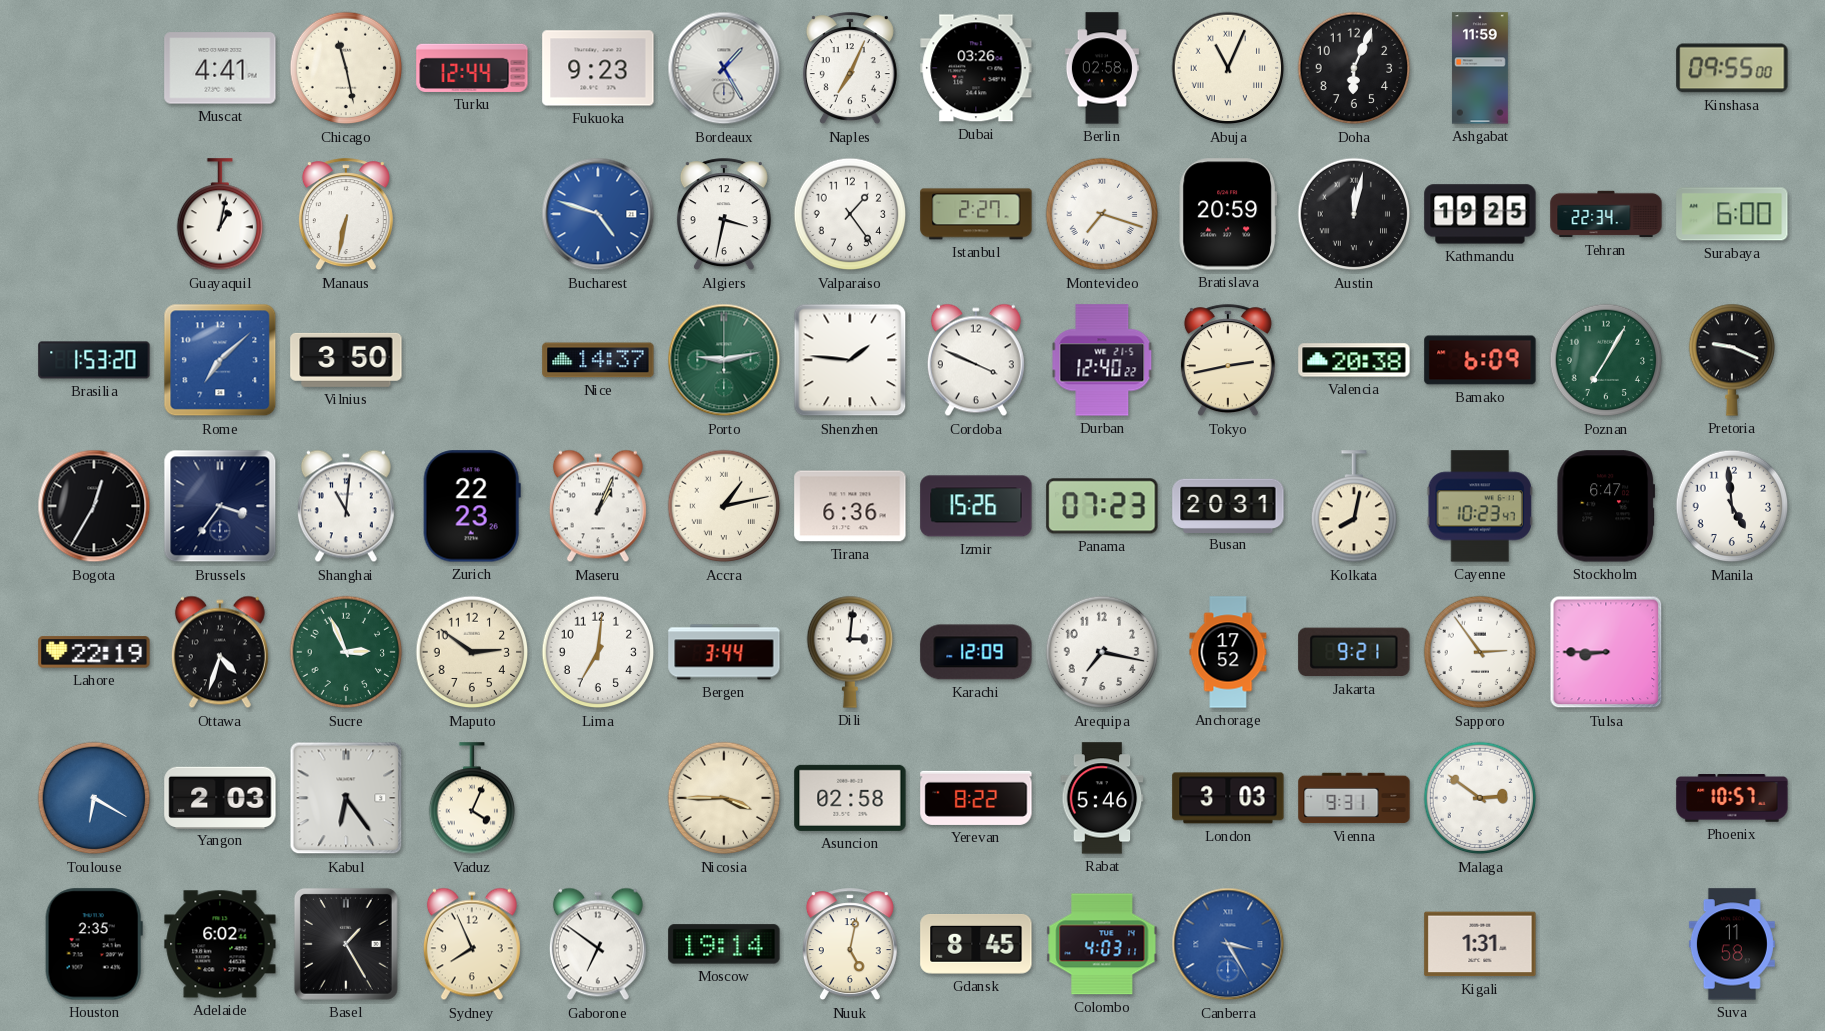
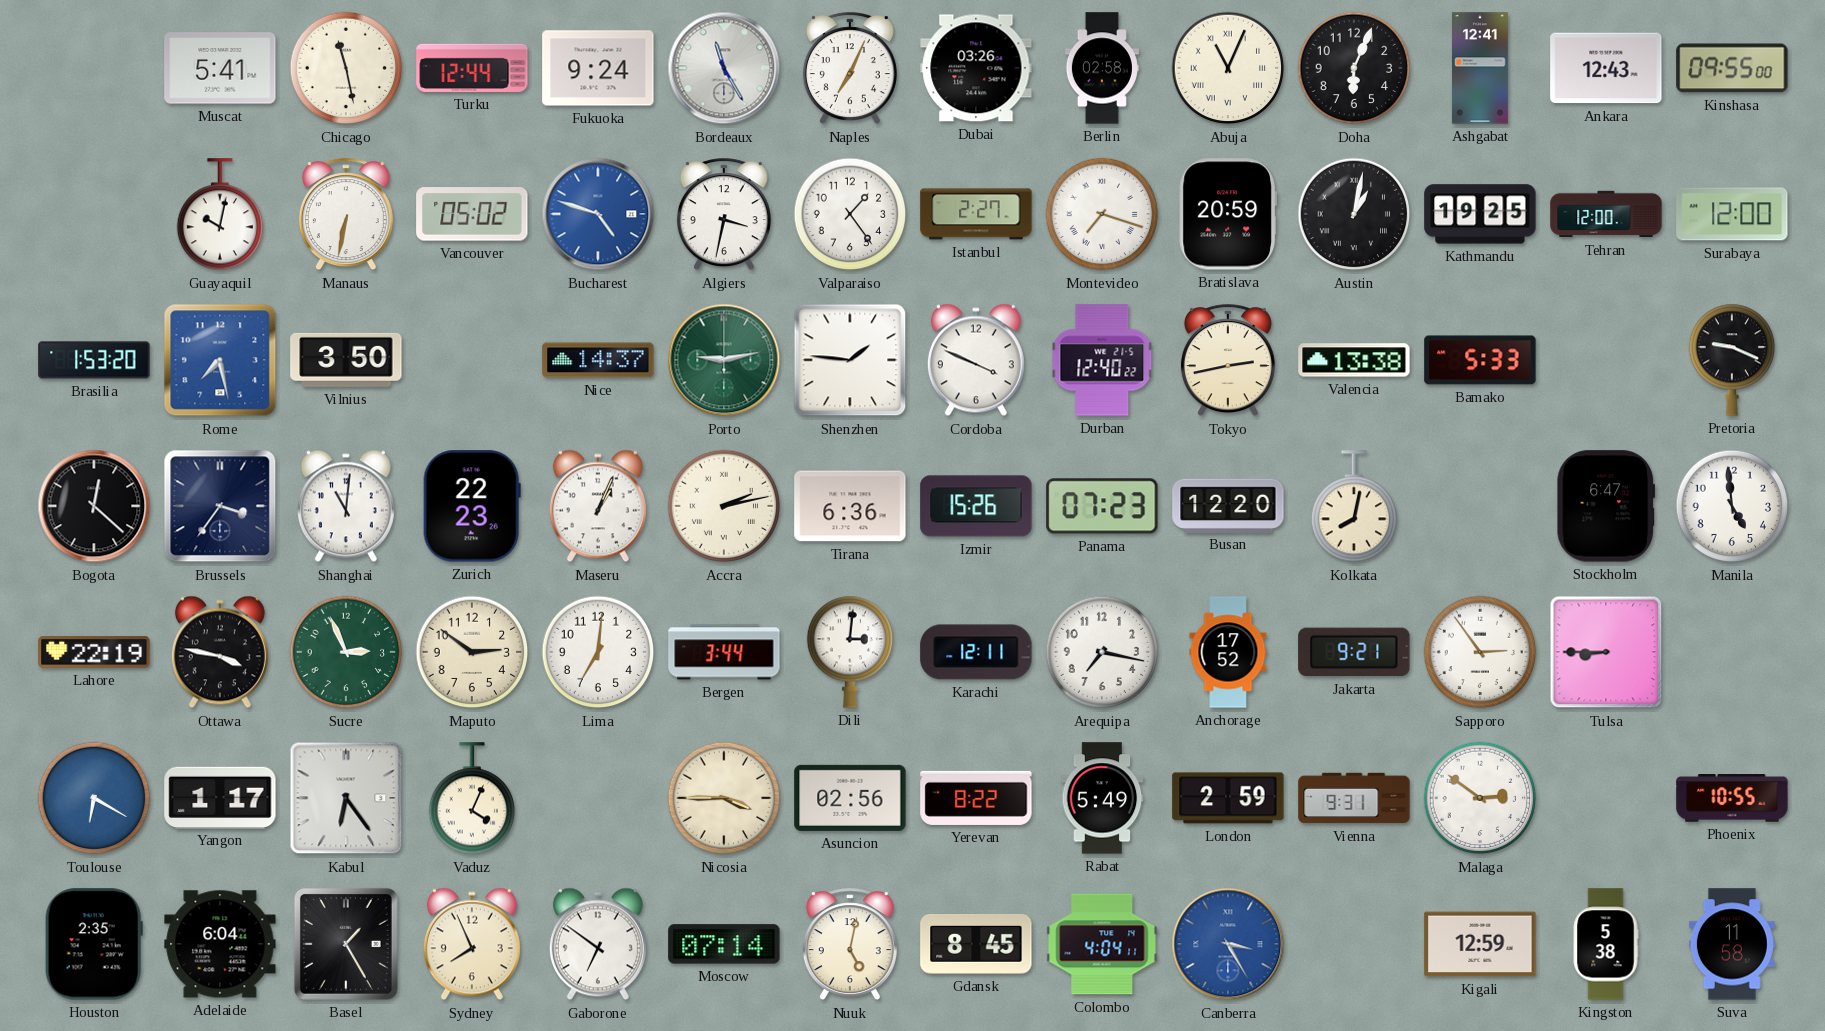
Muscat: 4:41 -> 5:41
Fukuoka: 9:23 -> 9:24
Bordeaux: 1:25 -> 11:25
Ashgabat: 11:59 -> 12:41
Ankara: none -> 12:43
Guayaquil: 1:02 -> 10:02
Vancouver: none -> 05:02
Austin: 12:02 -> 1:02
Tehran: 22:34 -> 12:00
Surabaya: 6:00 -> 12:00
Rome: 7:08 -> 7:28
Valencia: 20:38 -> 13:38
Bamako: 6:09 -> 5:33
Poznan: 7:05 -> none
Bogota: 12:35 -> 12:22
Accra: 1:13 -> 2:13
Busan: 20:31 -> 12:20
Cayenne: 10:23 -> none
Ottawa: 4:33 -> 3:47
Karachi: 12:09 -> 12:11
Yangon: 2:03 -> 1:17
Asuncion: 02:58 -> 02:56
Rabat: 5:46 -> 5:49
London: 3:03 -> 2:59
Phoenix: 10:57 -> 10:55
Adelaide: 6:02 -> 6:04
Moscow: 19:14 -> 07:14
Colombo: 4:03 -> 4:04
Kigali: 1:31 -> 12:59
Kingston: none -> 5:38
